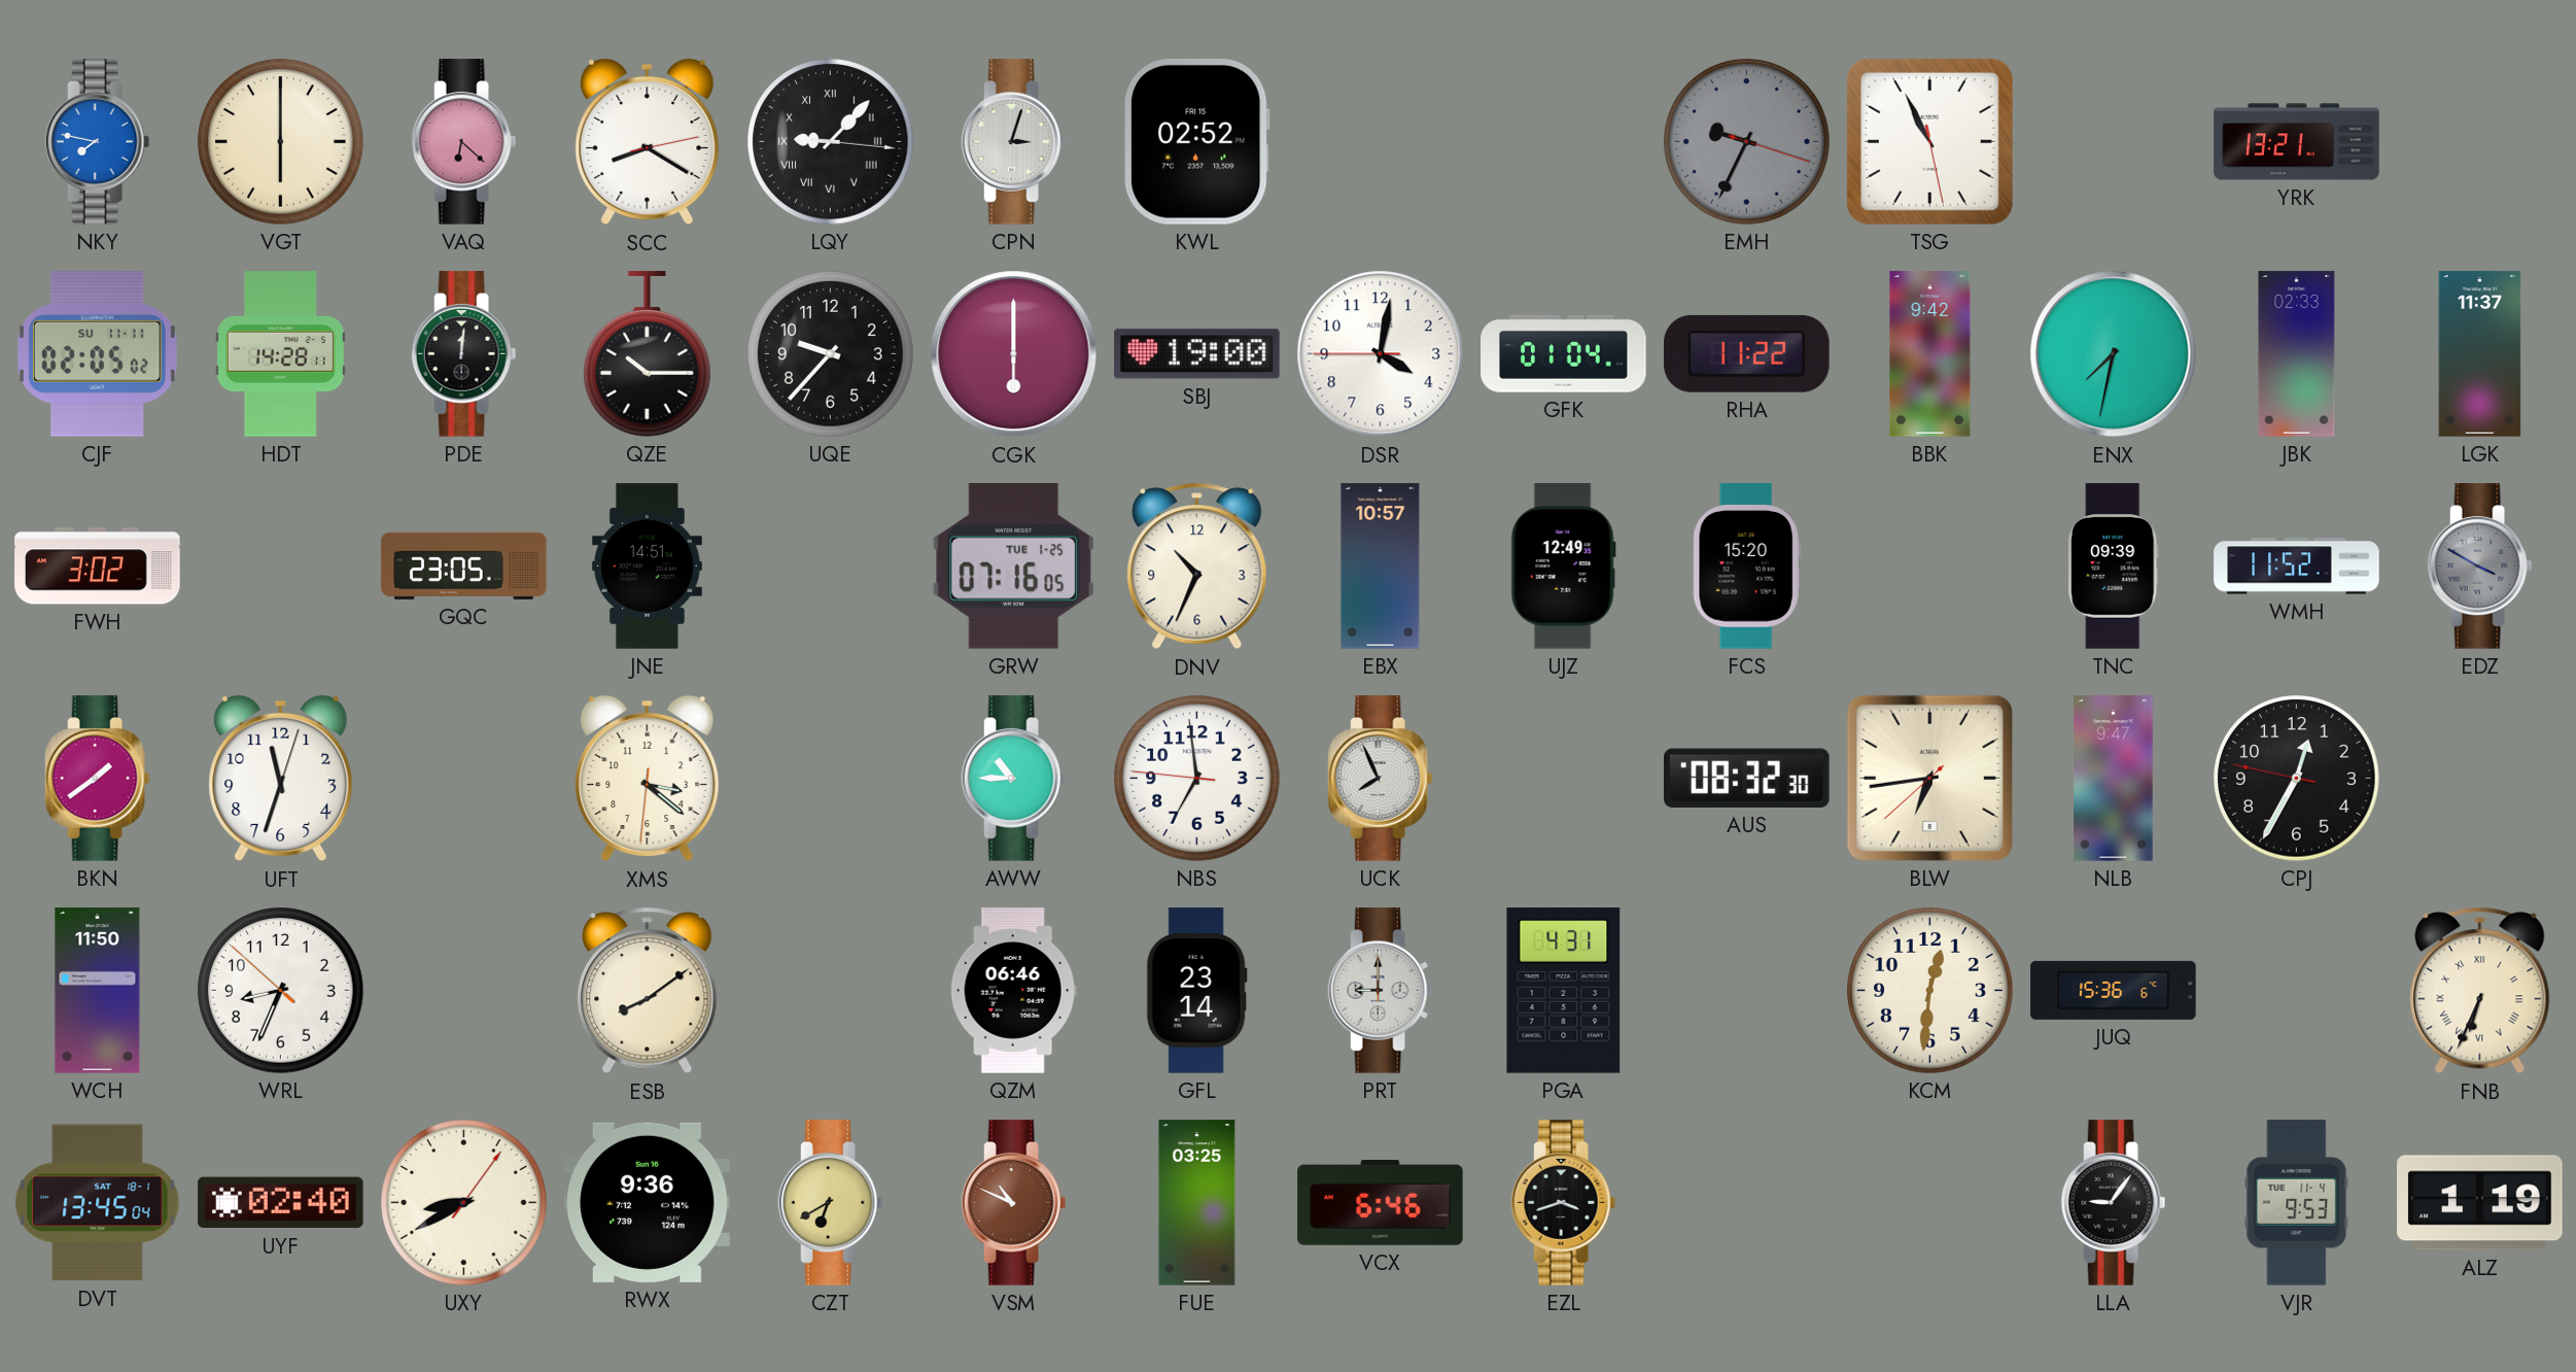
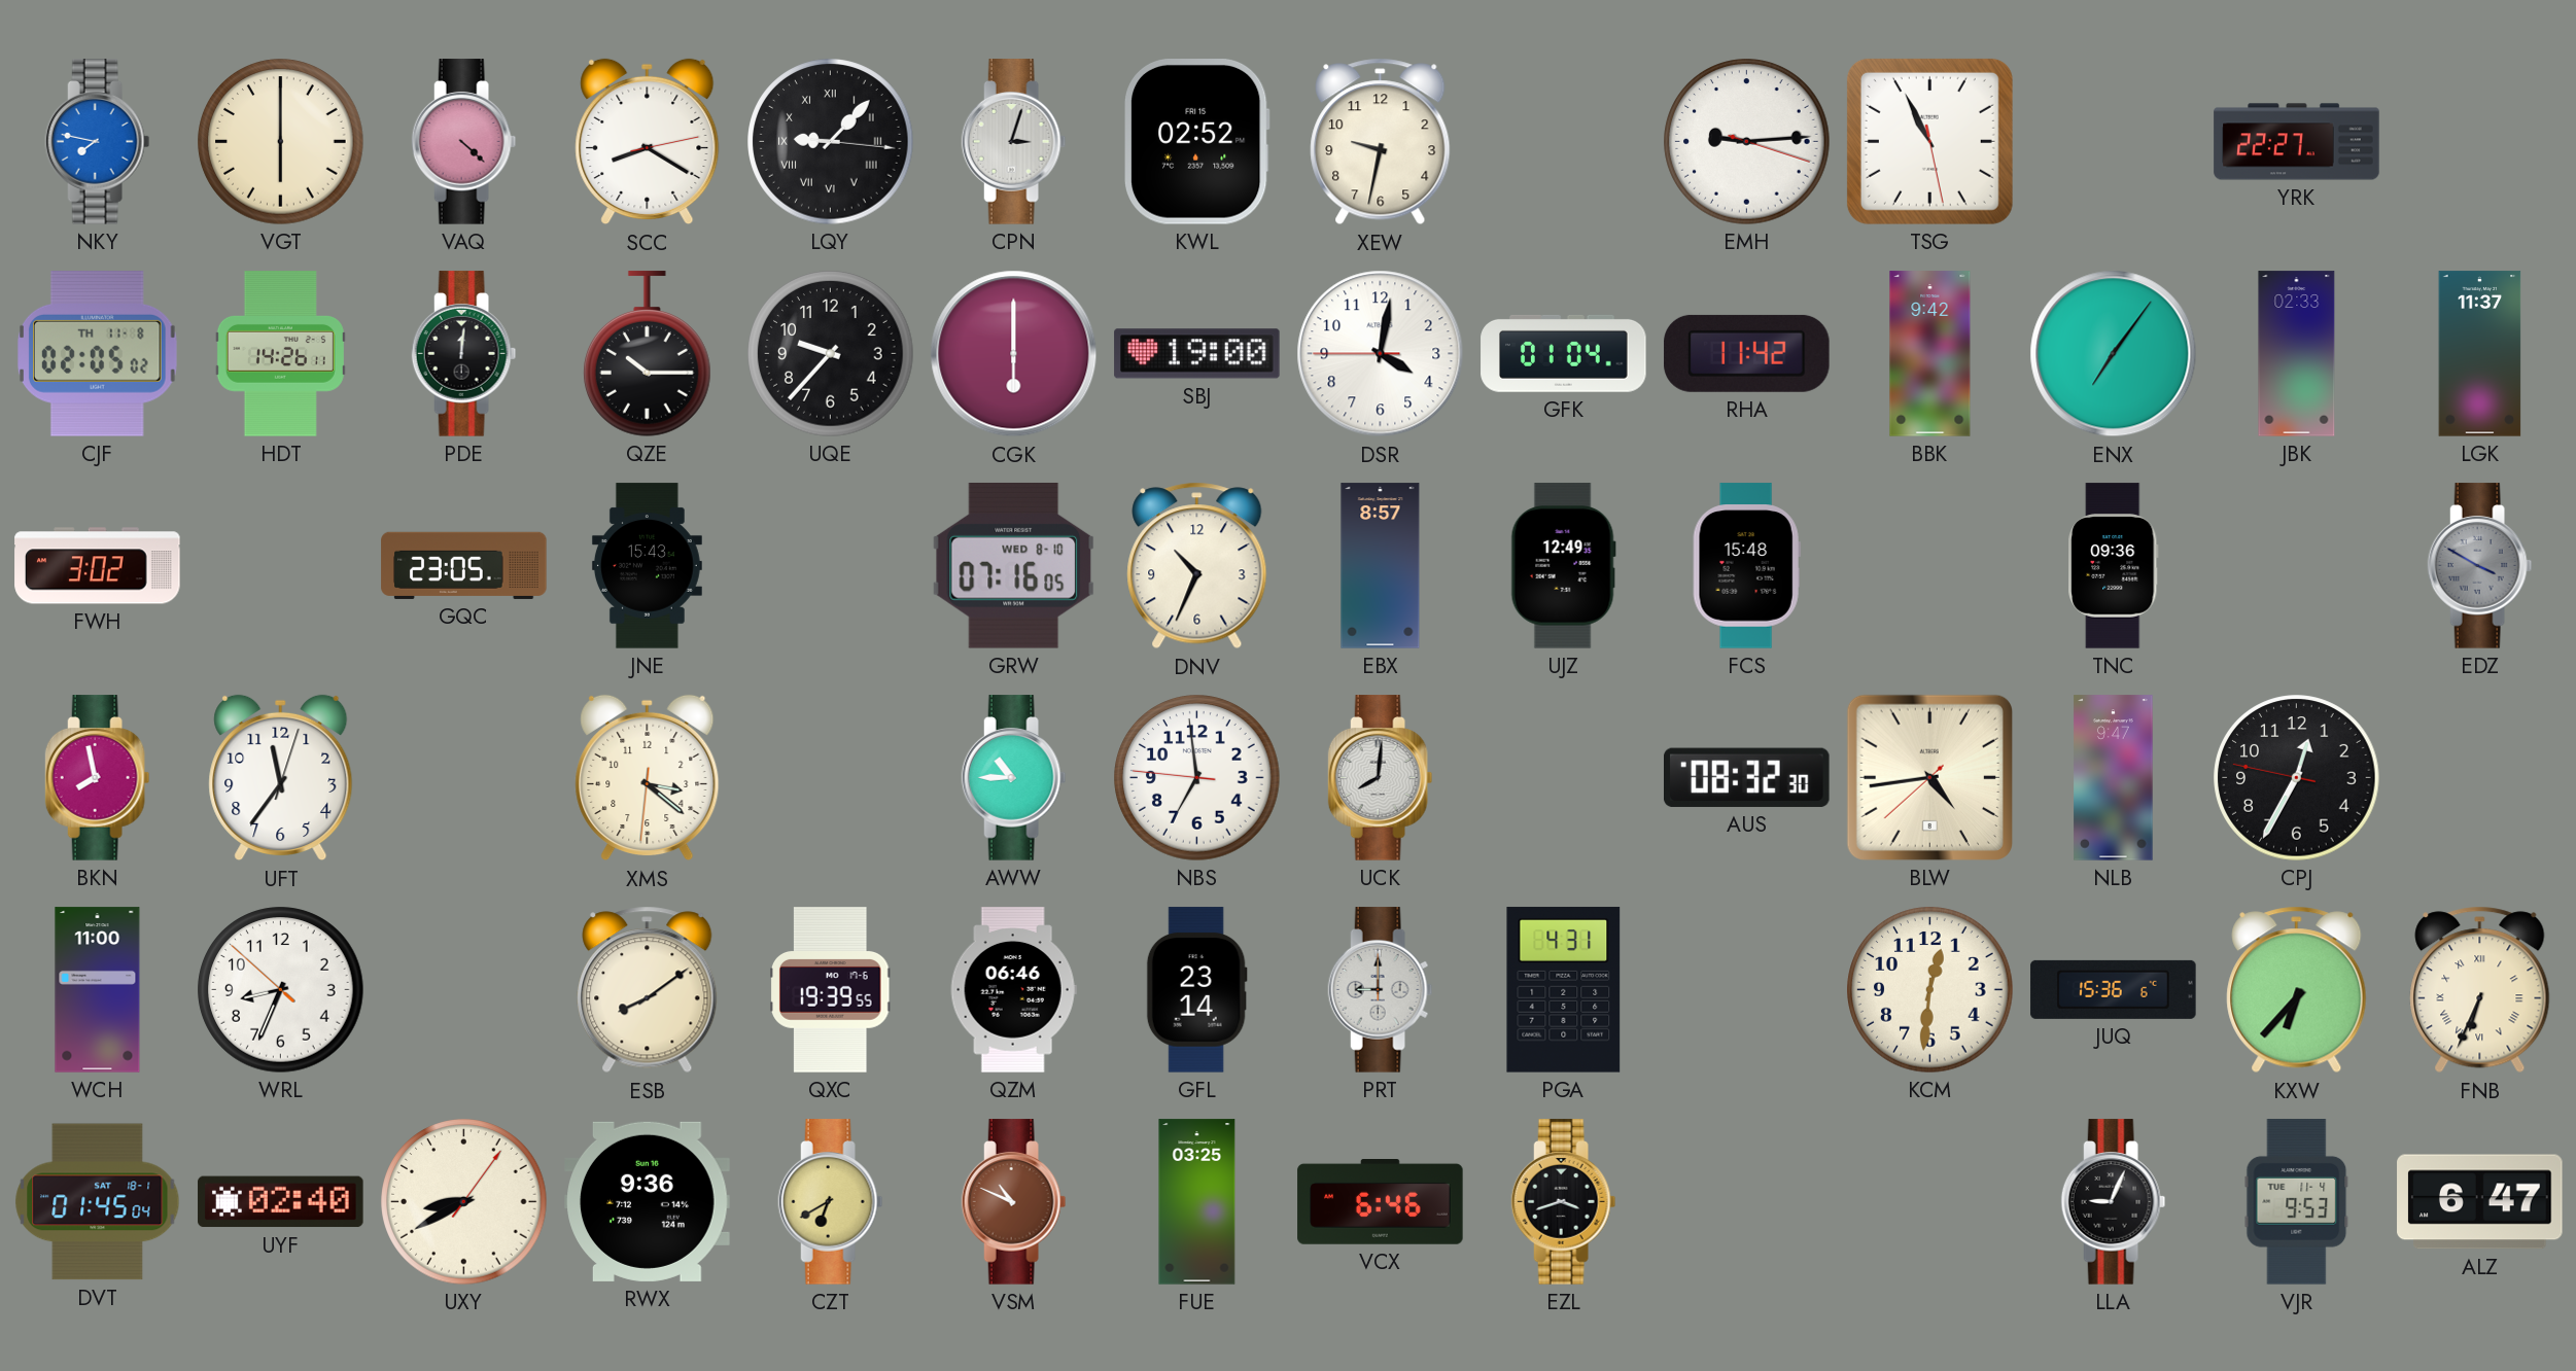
VAQ: 6:22 -> 4:22
XEW: none -> 9:32
EMH: 9:34 -> 9:14
EMH dial: grey -> white
YRK: 13:21 -> 22:27
CJF date: SU 11-11 -> TH 11-8
HDT: 14:28 -> 14:26
RHA: 11:22 -> 11:42
ENX: 7:32 -> 7:06
JNE: 14:51 -> 15:43
GRW date: TUE 1-25 -> WED 8-10
EBX: 10:57 -> 8:57
FCS: 15:20 -> 15:48
TNC: 09:39 -> 09:36
WMH: 11:52 -> none
BKN: 1:39 -> 7:58
UFT: 11:33 -> 11:36
UCK: 7:56 -> 8:01
BLW: 6:43 -> 4:43
WCH: 11:50 -> 11:00
QXC: none -> 19:39
KXW: none -> 6:37
DVT: 13:45 -> 01:45
LLA: 9:06 -> 9:04
ALZ: 1:19 -> 6:47
